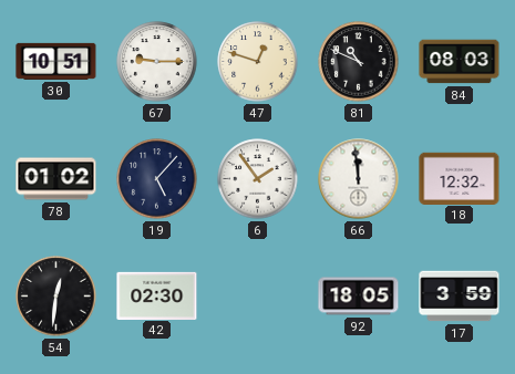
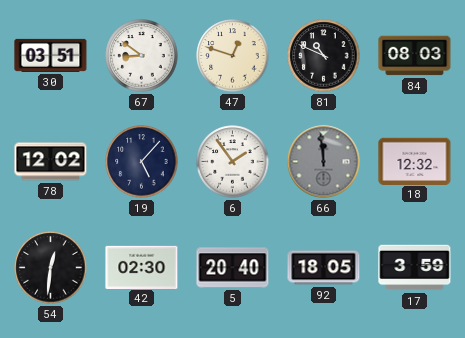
30: 10:51 -> 03:51
67: 9:15 -> 8:51
78: 01:02 -> 12:02
66 dial: white -> grey
5: none -> 20:40
